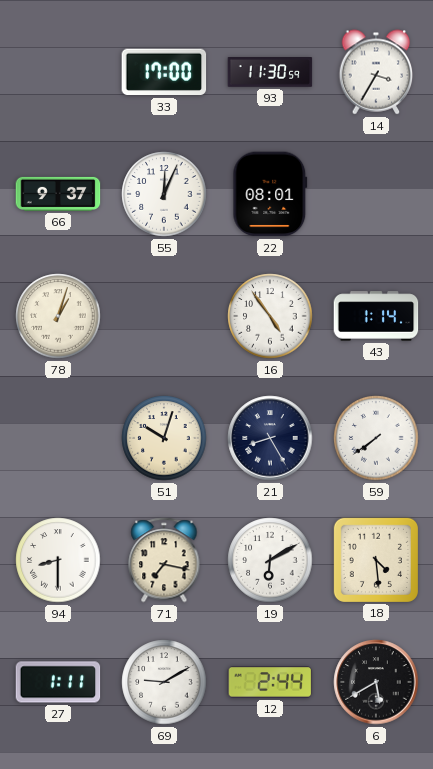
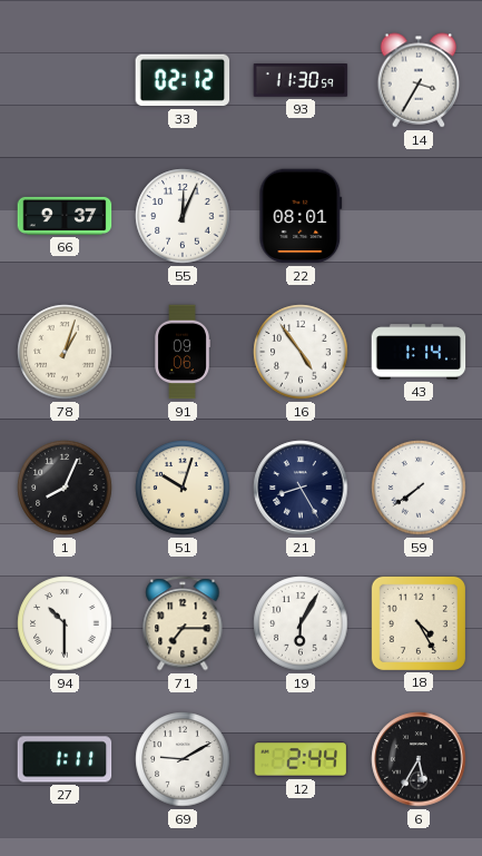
33: 17:00 -> 02:12
91: none -> 09:06
1: none -> 8:04
94: 8:30 -> 10:30
71: 7:17 -> 7:15
19: 6:10 -> 6:05
18: 4:29 -> 4:25
6: 5:40 -> 5:35
